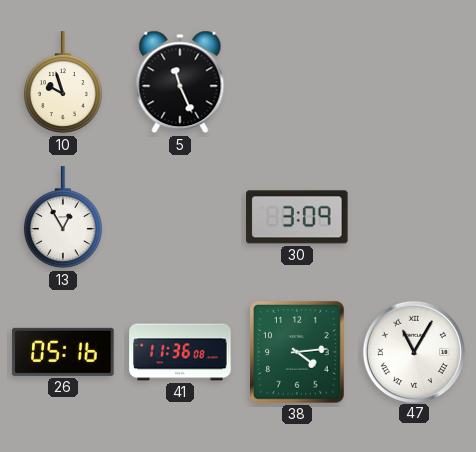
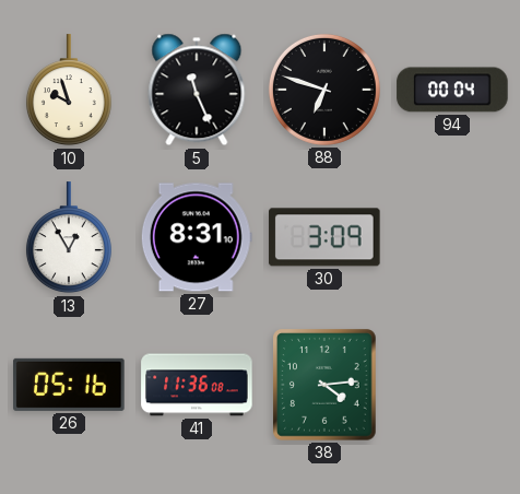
88: none -> 6:48
94: none -> 00:04
27: none -> 8:31
47: 11:05 -> none
